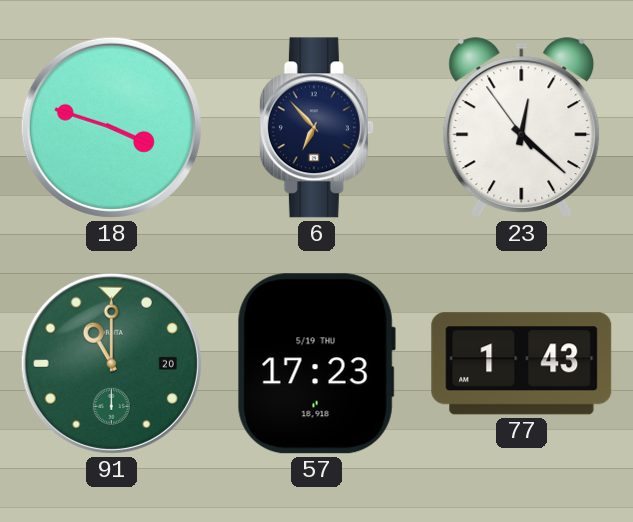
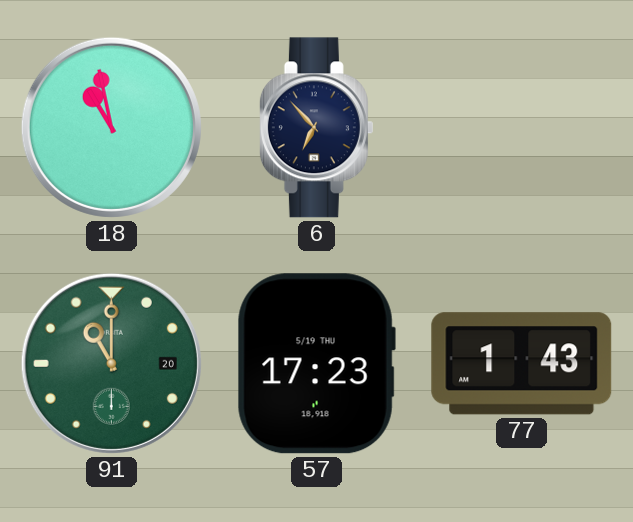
18: 3:48 -> 10:58
23: 12:21 -> none
